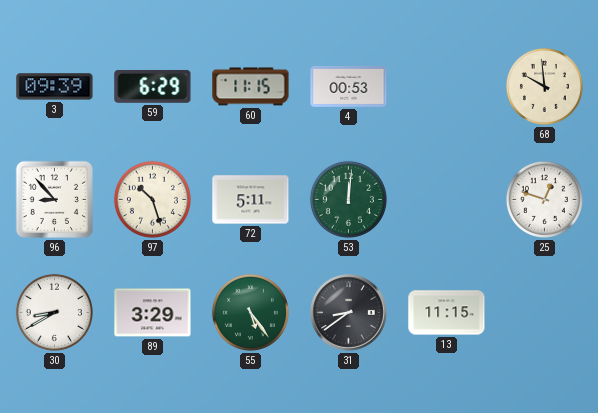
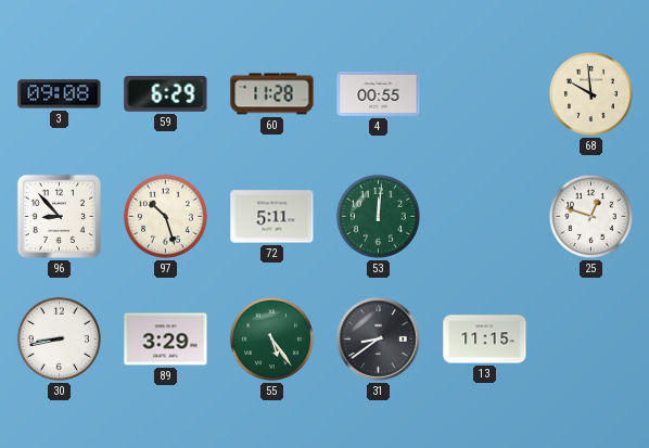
3: 09:39 -> 09:08
60: 11:15 -> 11:28
4: 00:53 -> 00:55
30: 8:40 -> 8:43
